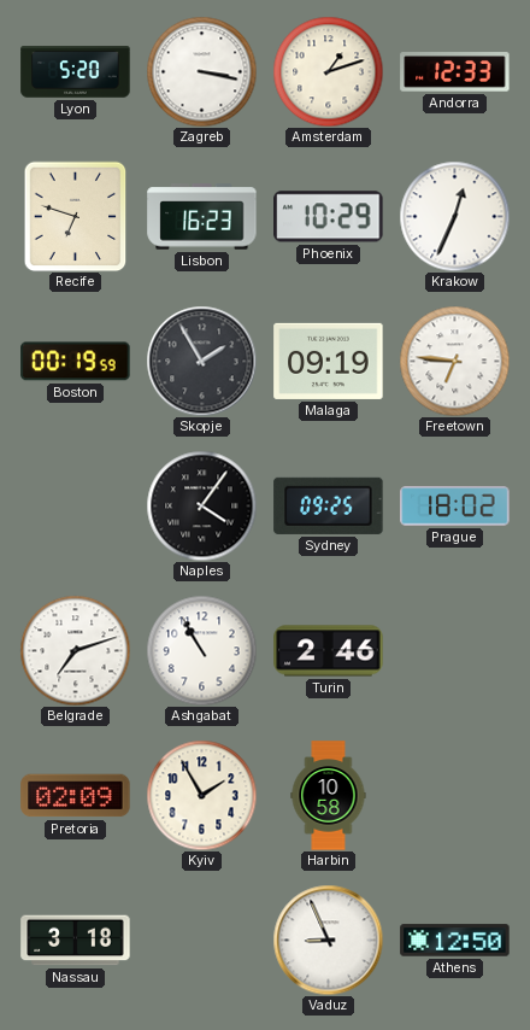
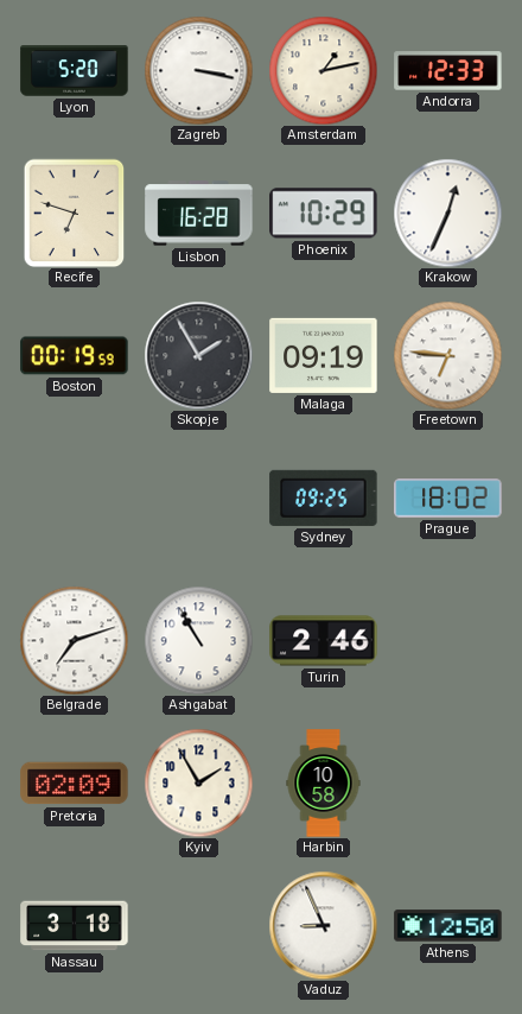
Amsterdam: 1:12 -> 1:13
Lisbon: 16:23 -> 16:28
Naples: 4:06 -> none
